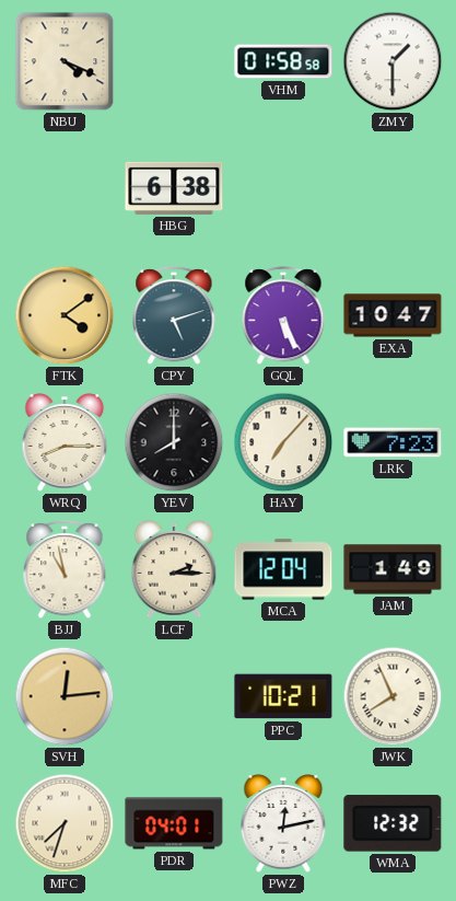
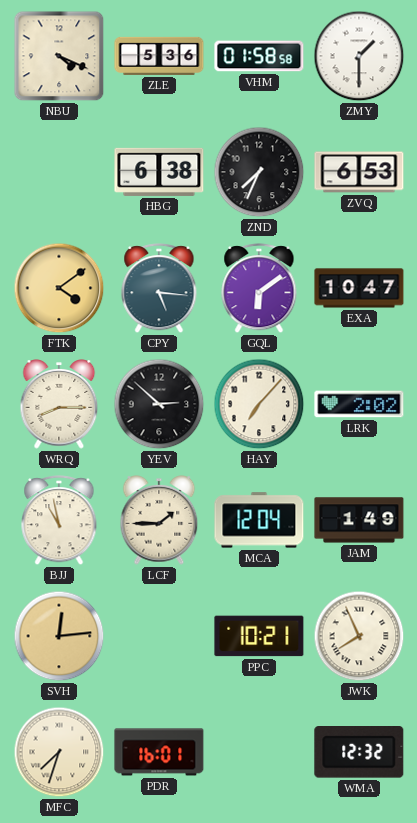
ZLE: none -> 5:36
ZND: none -> 7:34
ZVQ: none -> 6:53
CPY: 5:12 -> 5:16
GQL: 5:26 -> 6:09
YEV: 8:00 -> 2:52
LRK: 7:23 -> 2:02
LCF: 2:15 -> 1:45
PDR: 04:01 -> 16:01
PWZ: 12:13 -> none
